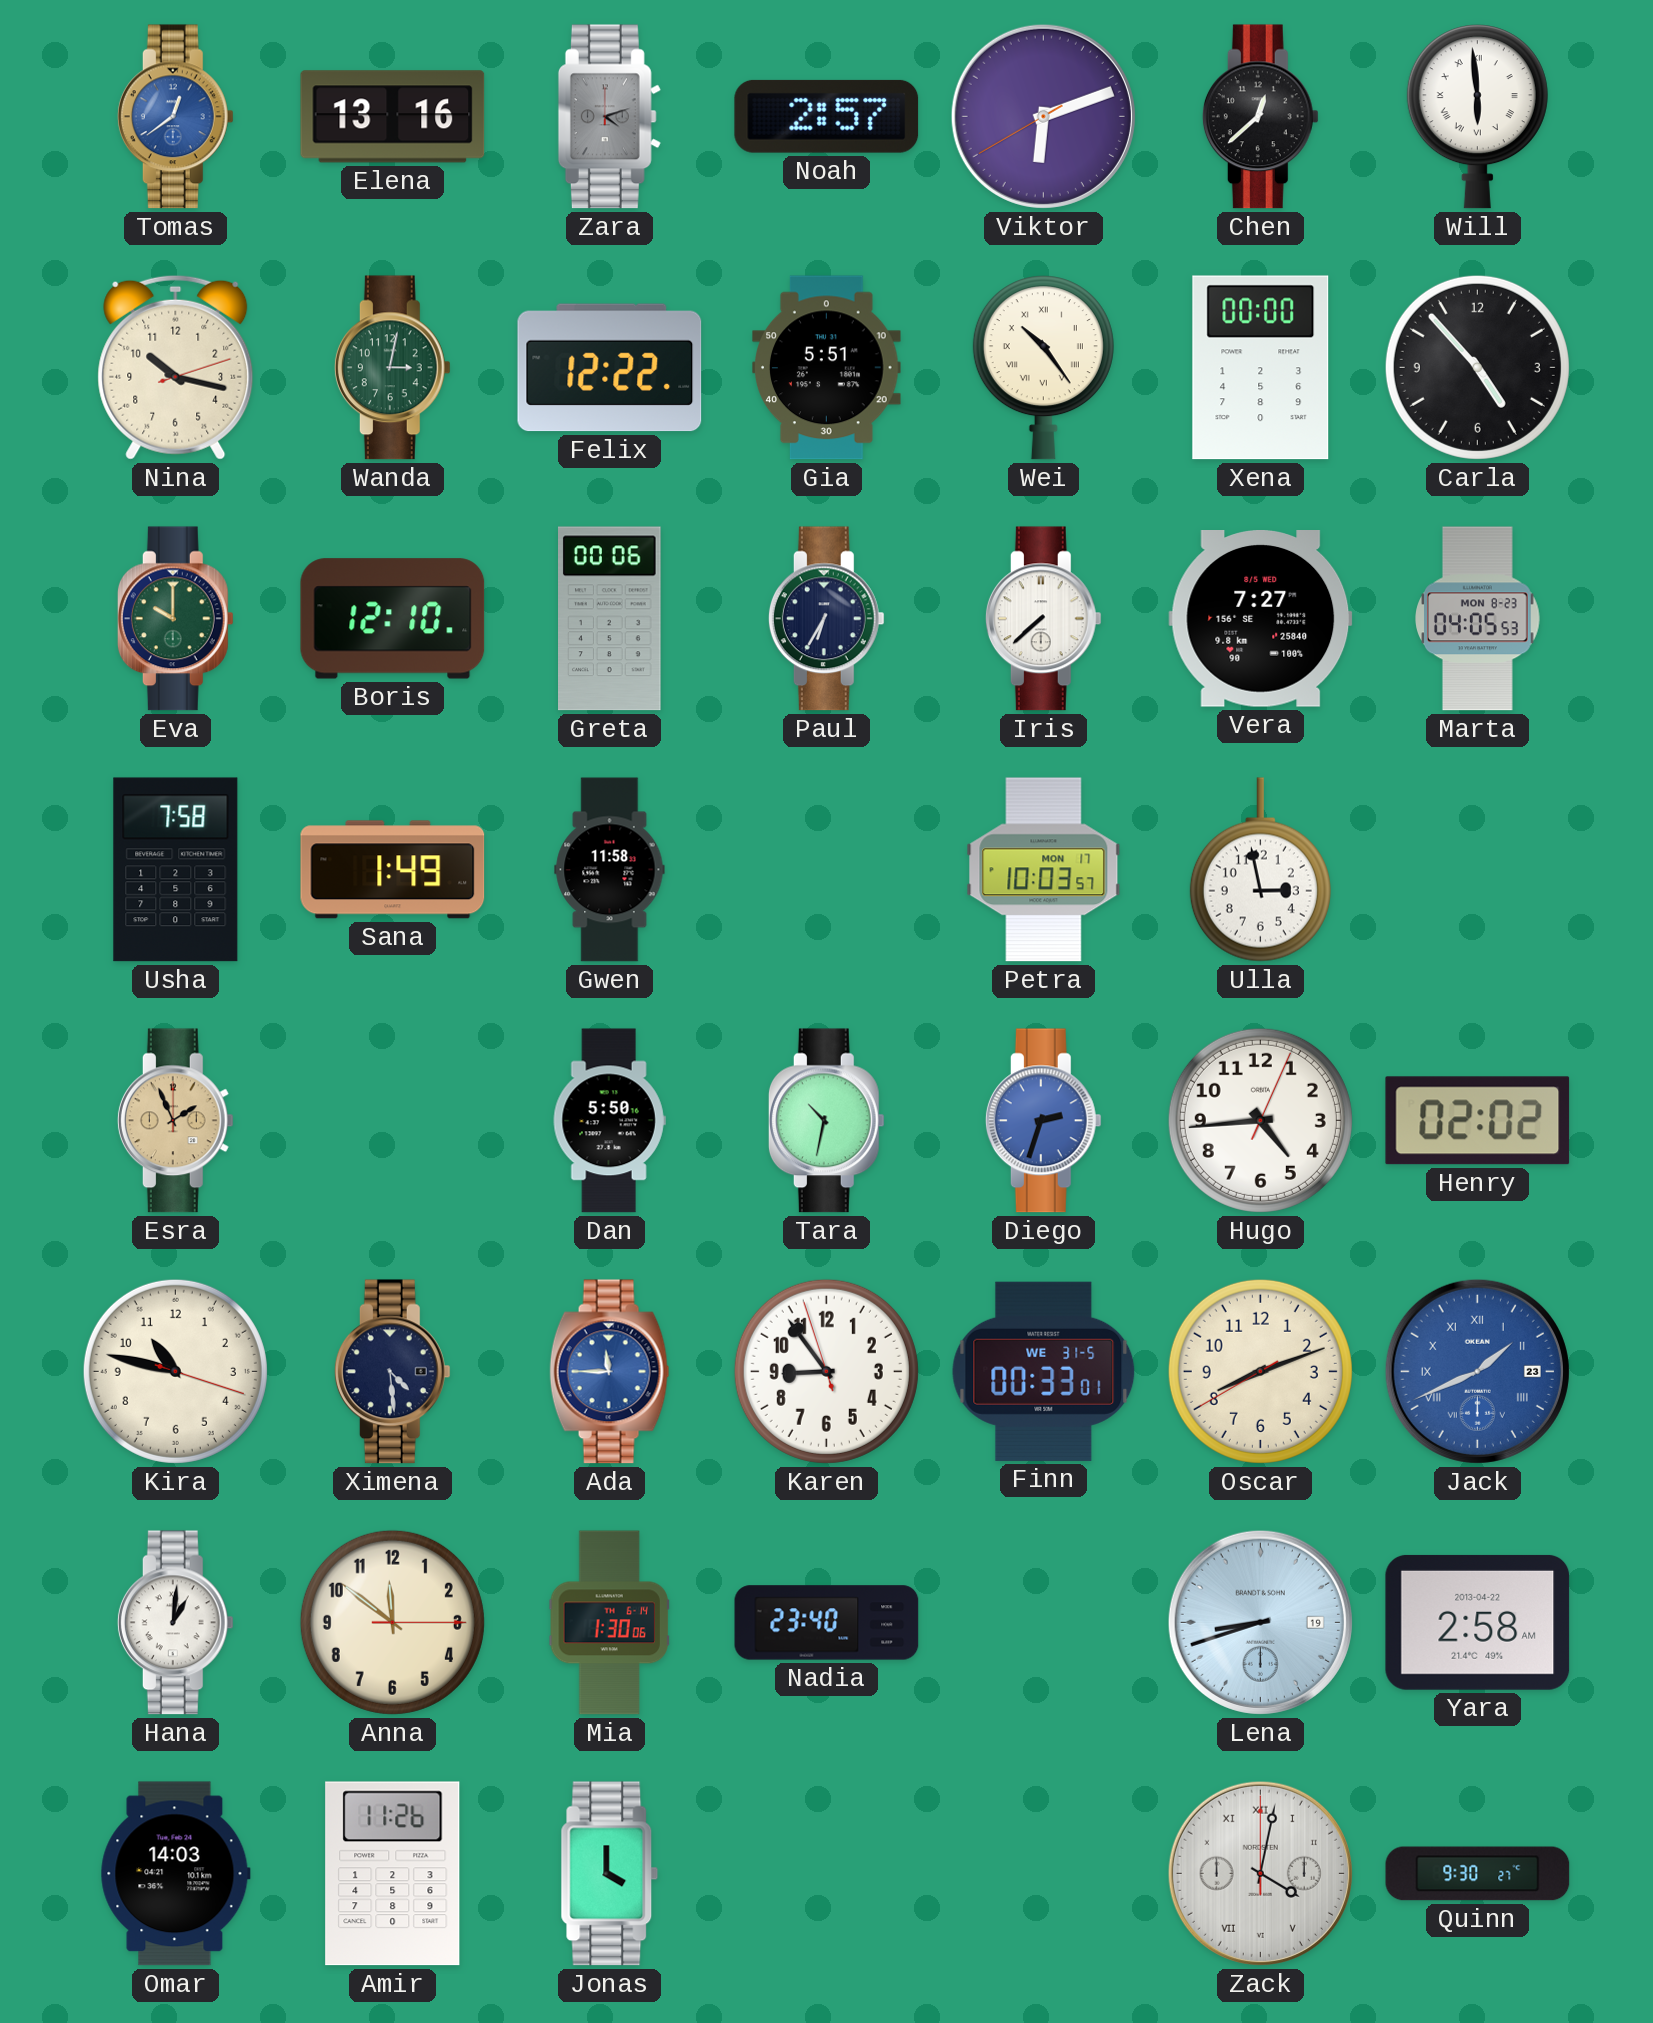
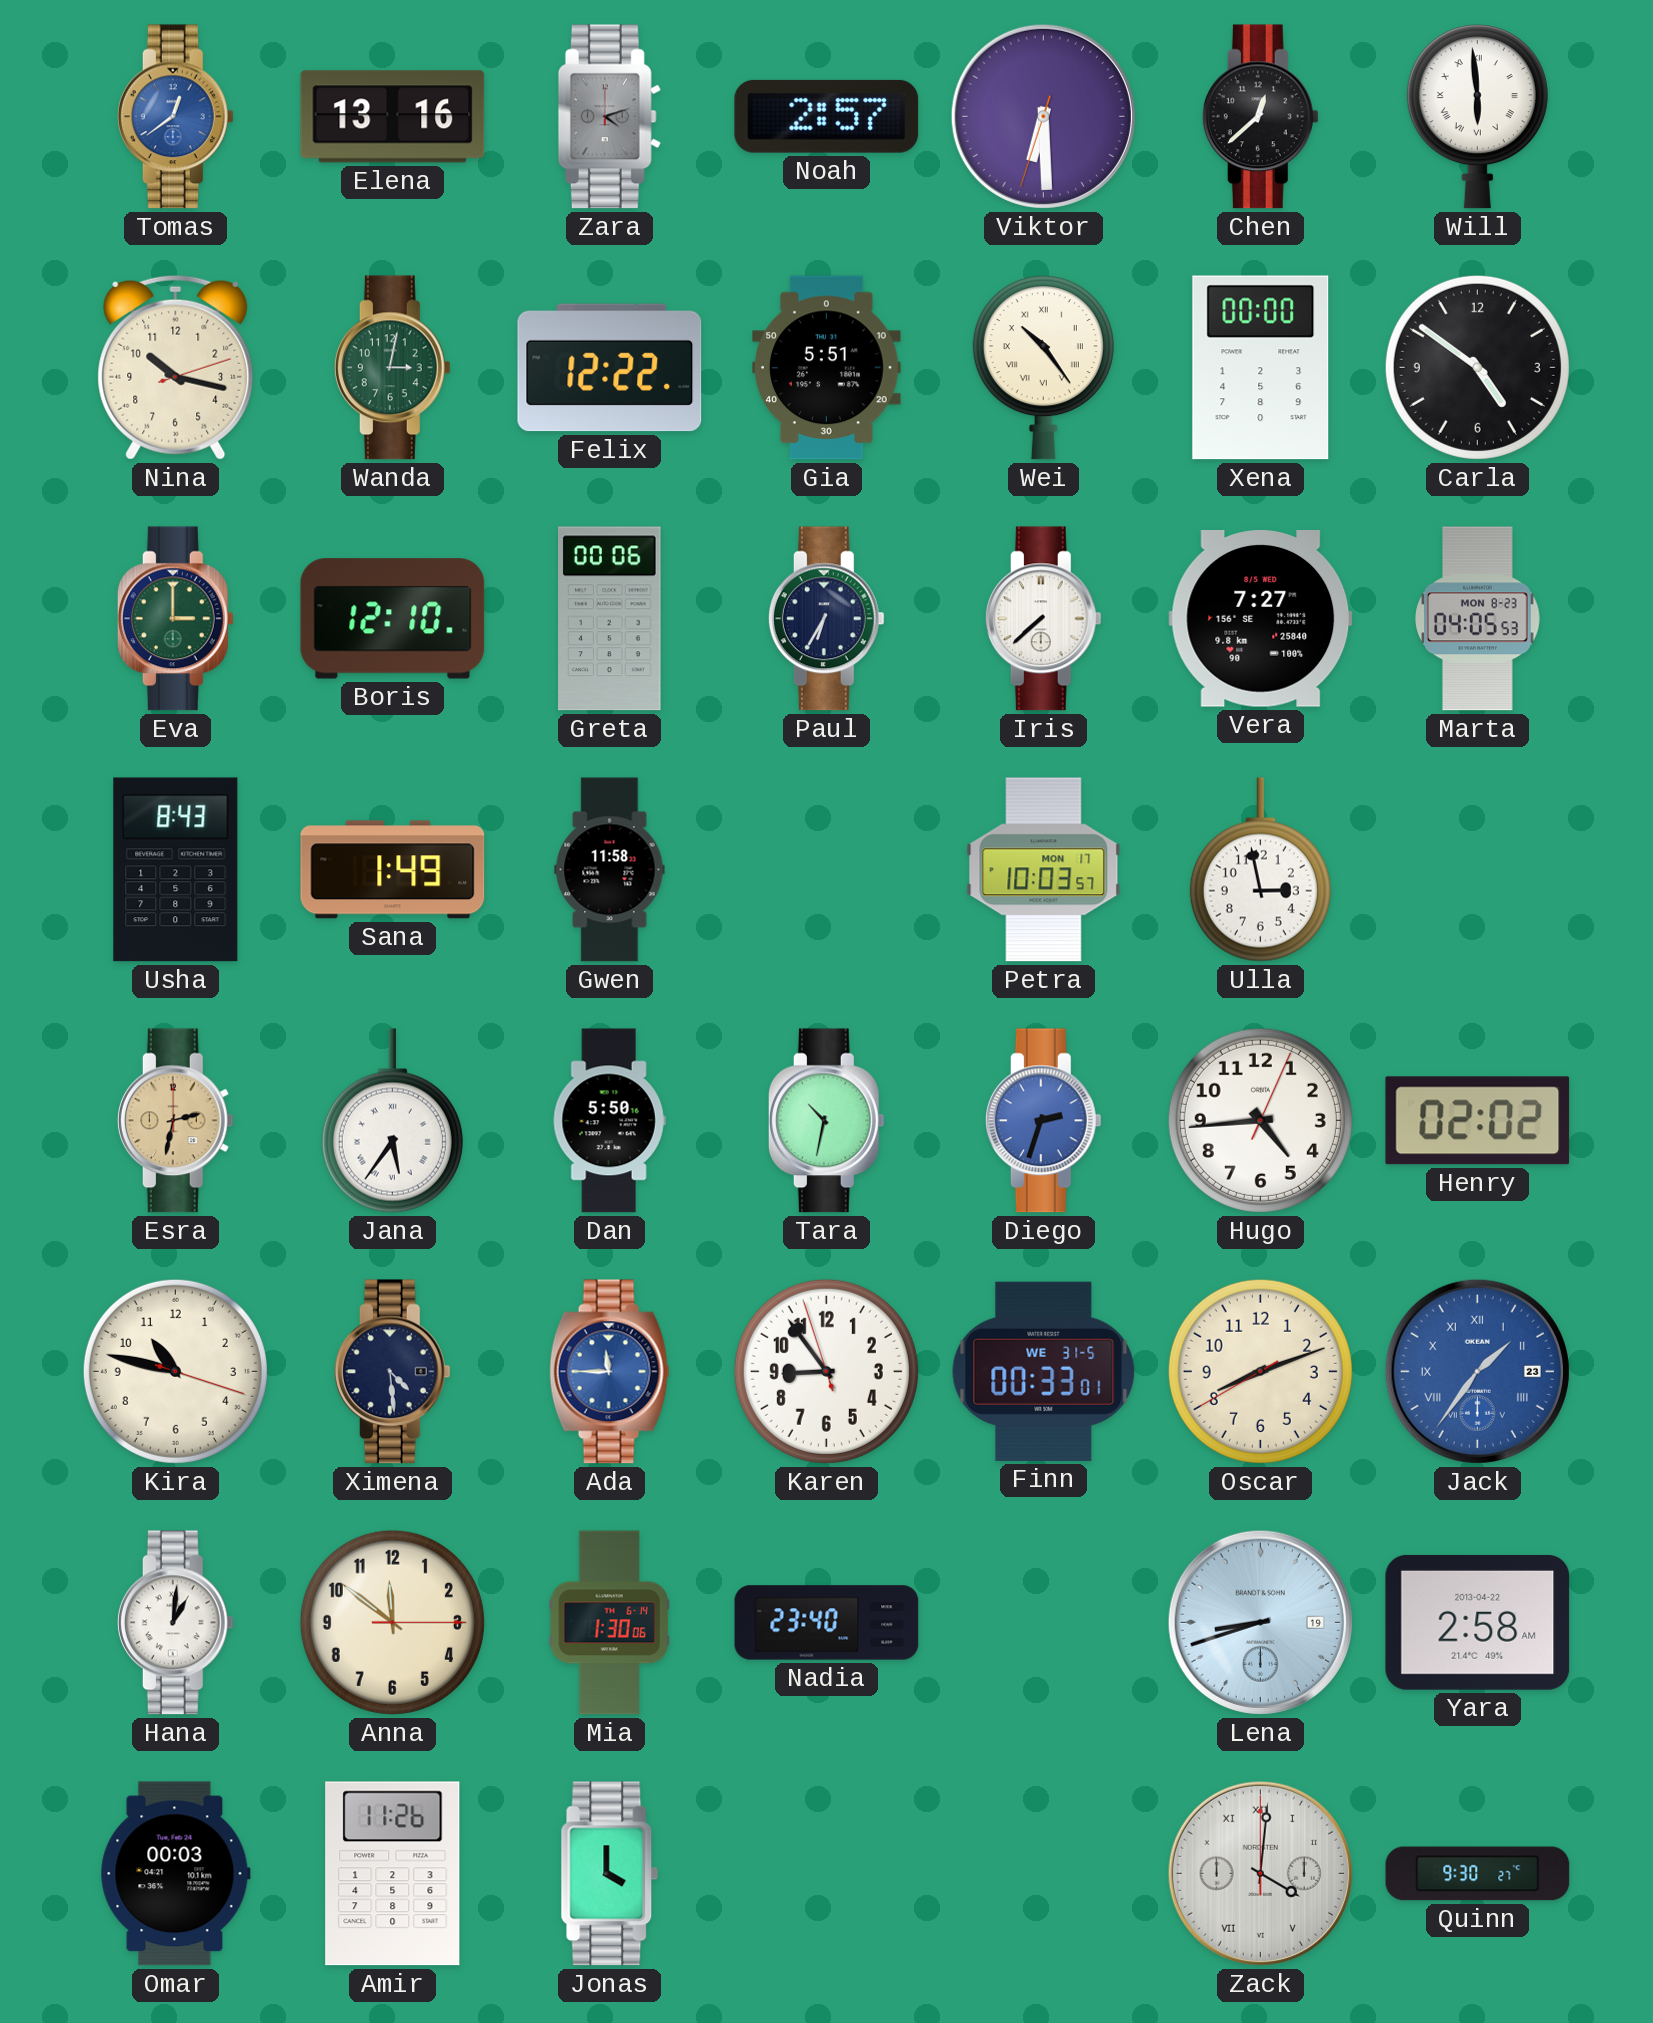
Viktor: 6:11 -> 6:29
Carla: 4:53 -> 4:51
Eva: 10:00 -> 3:00
Usha: 7:58 -> 8:43
Esra: 1:56 -> 2:32
Jana: none -> 5:36
Jack: 1:41 -> 1:36
Omar: 14:03 -> 00:03
Zack: 4:02 -> 4:01
